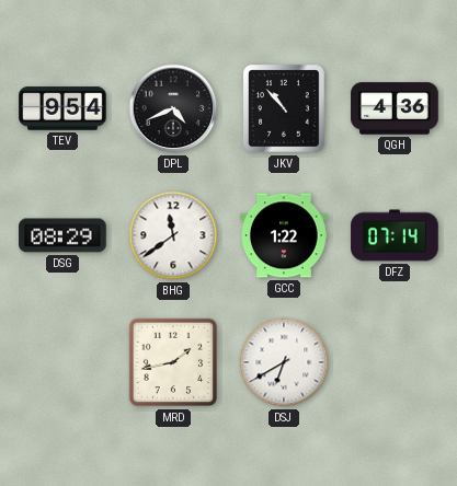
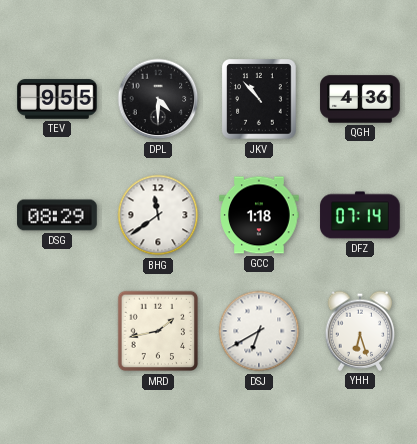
TEV: 9:54 -> 9:55
DPL: 4:41 -> 4:30
GCC: 1:22 -> 1:18
YHH: none -> 6:27
